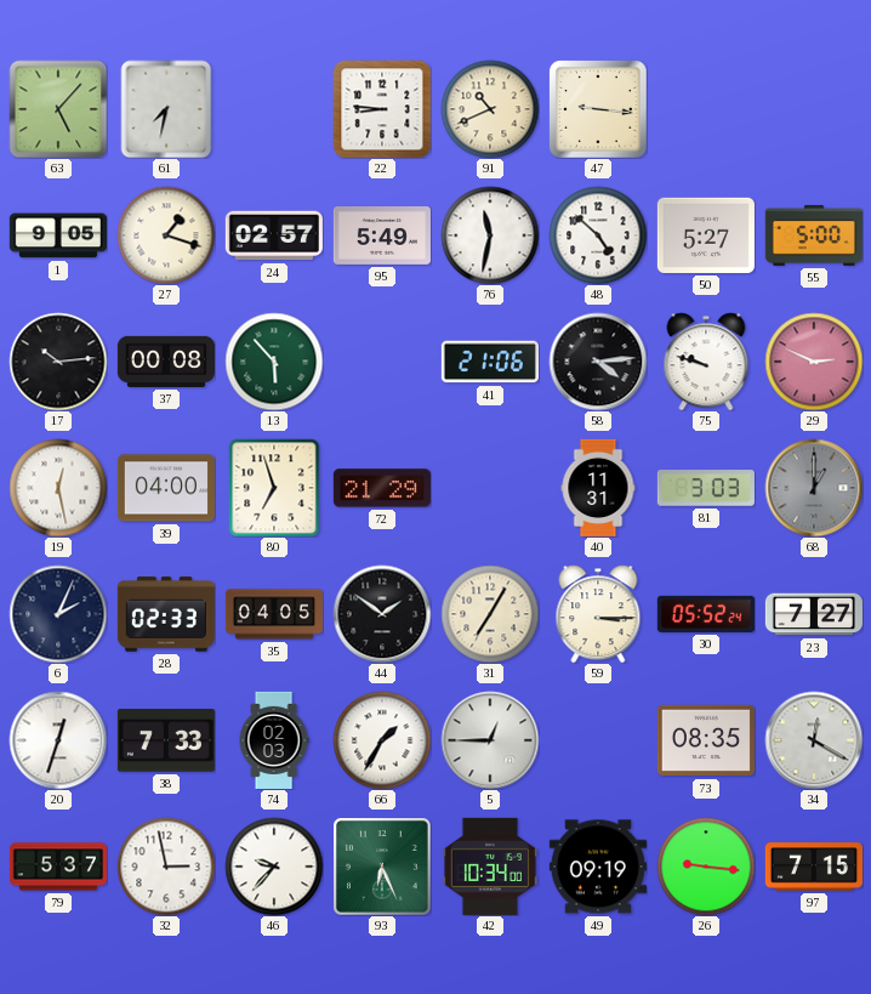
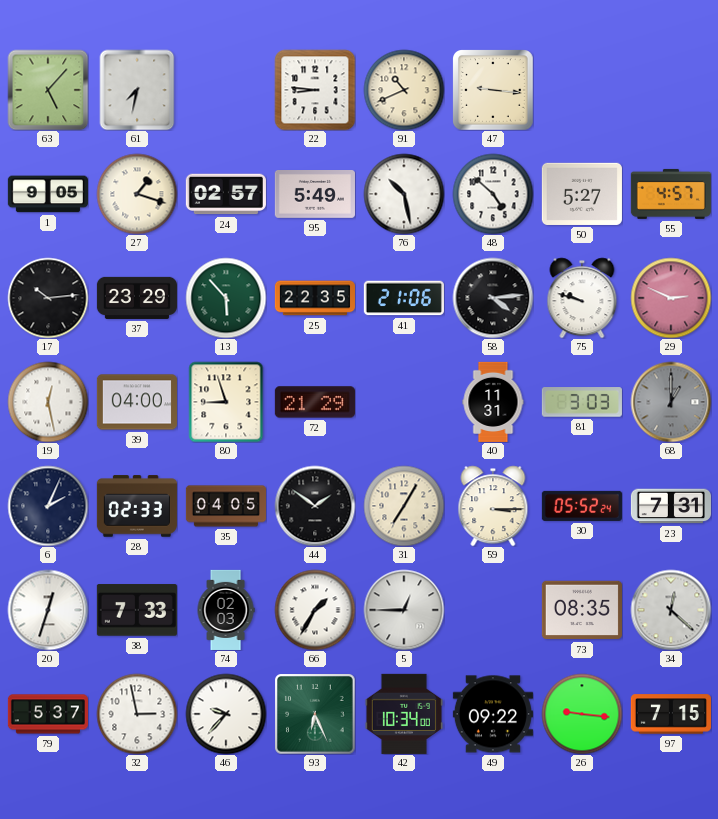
76: 11:32 -> 10:28
55: 5:00 -> 4:57
37: 00:08 -> 23:29
25: none -> 22:35
80: 6:57 -> 8:57
23: 7:27 -> 7:31
34: 12:20 -> 12:22
49: 09:19 -> 09:22
